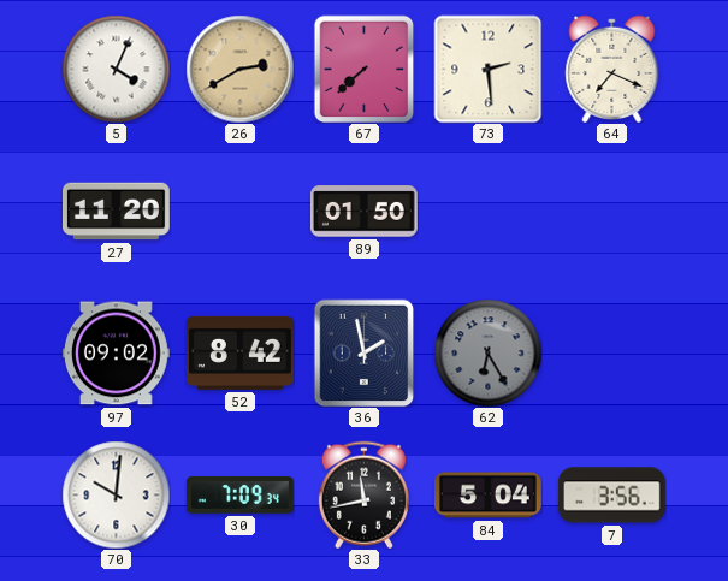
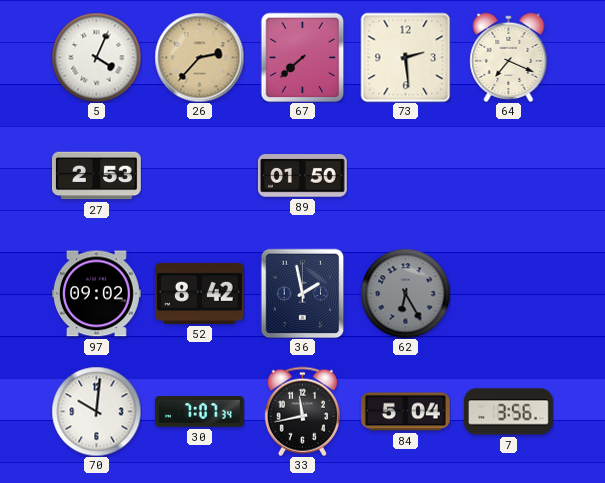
26: 2:40 -> 2:37
27: 11:20 -> 2:53
30: 7:09 -> 7:07
